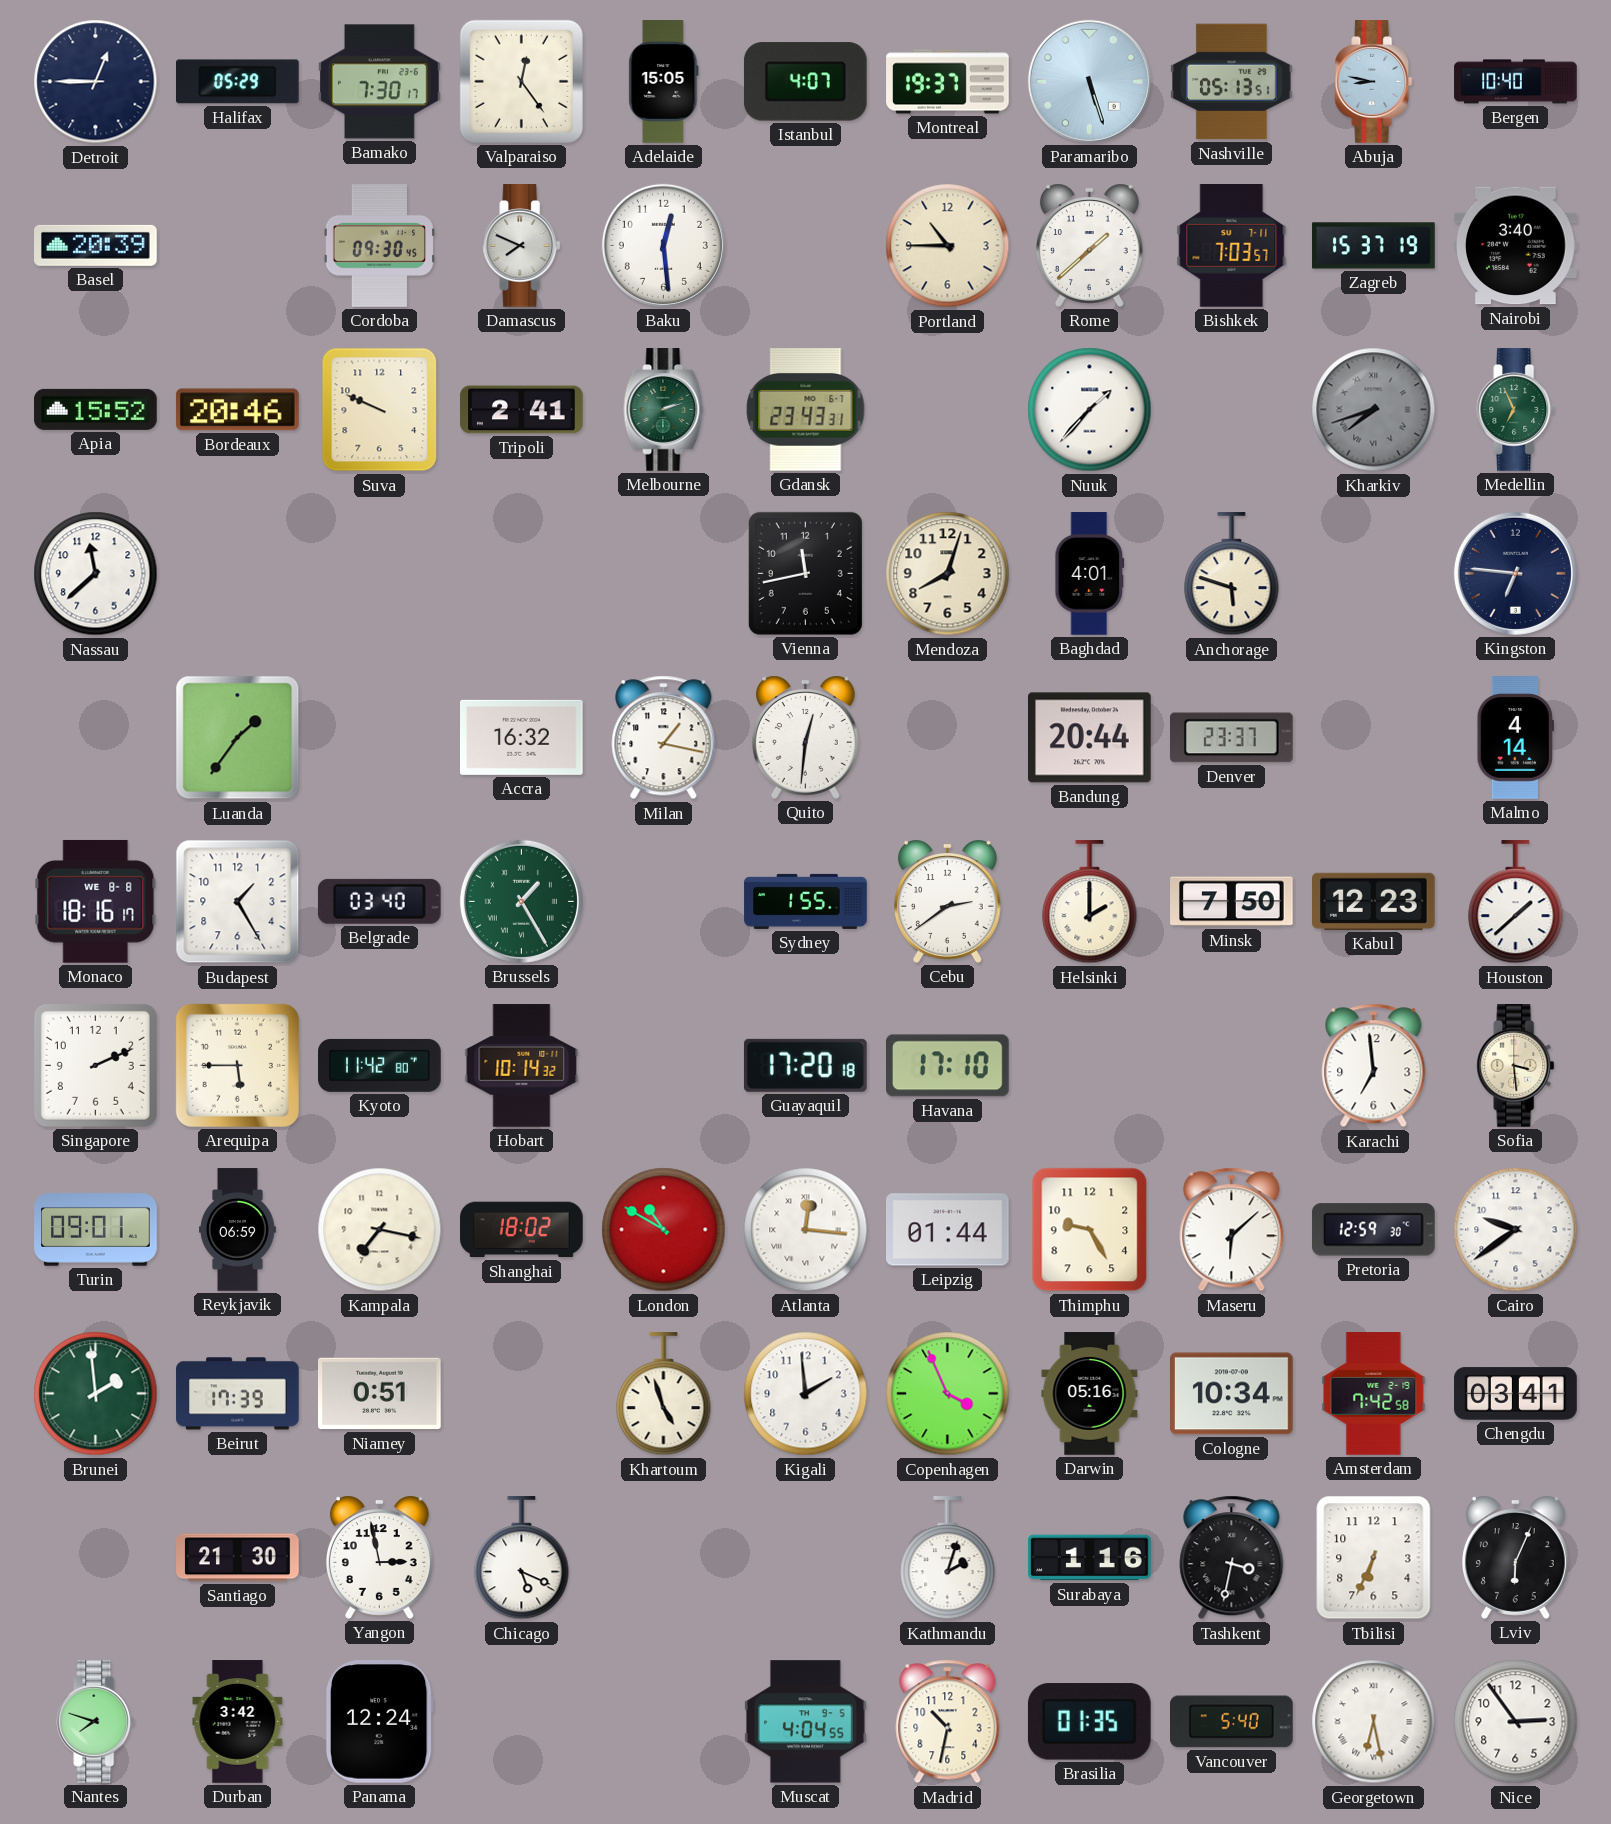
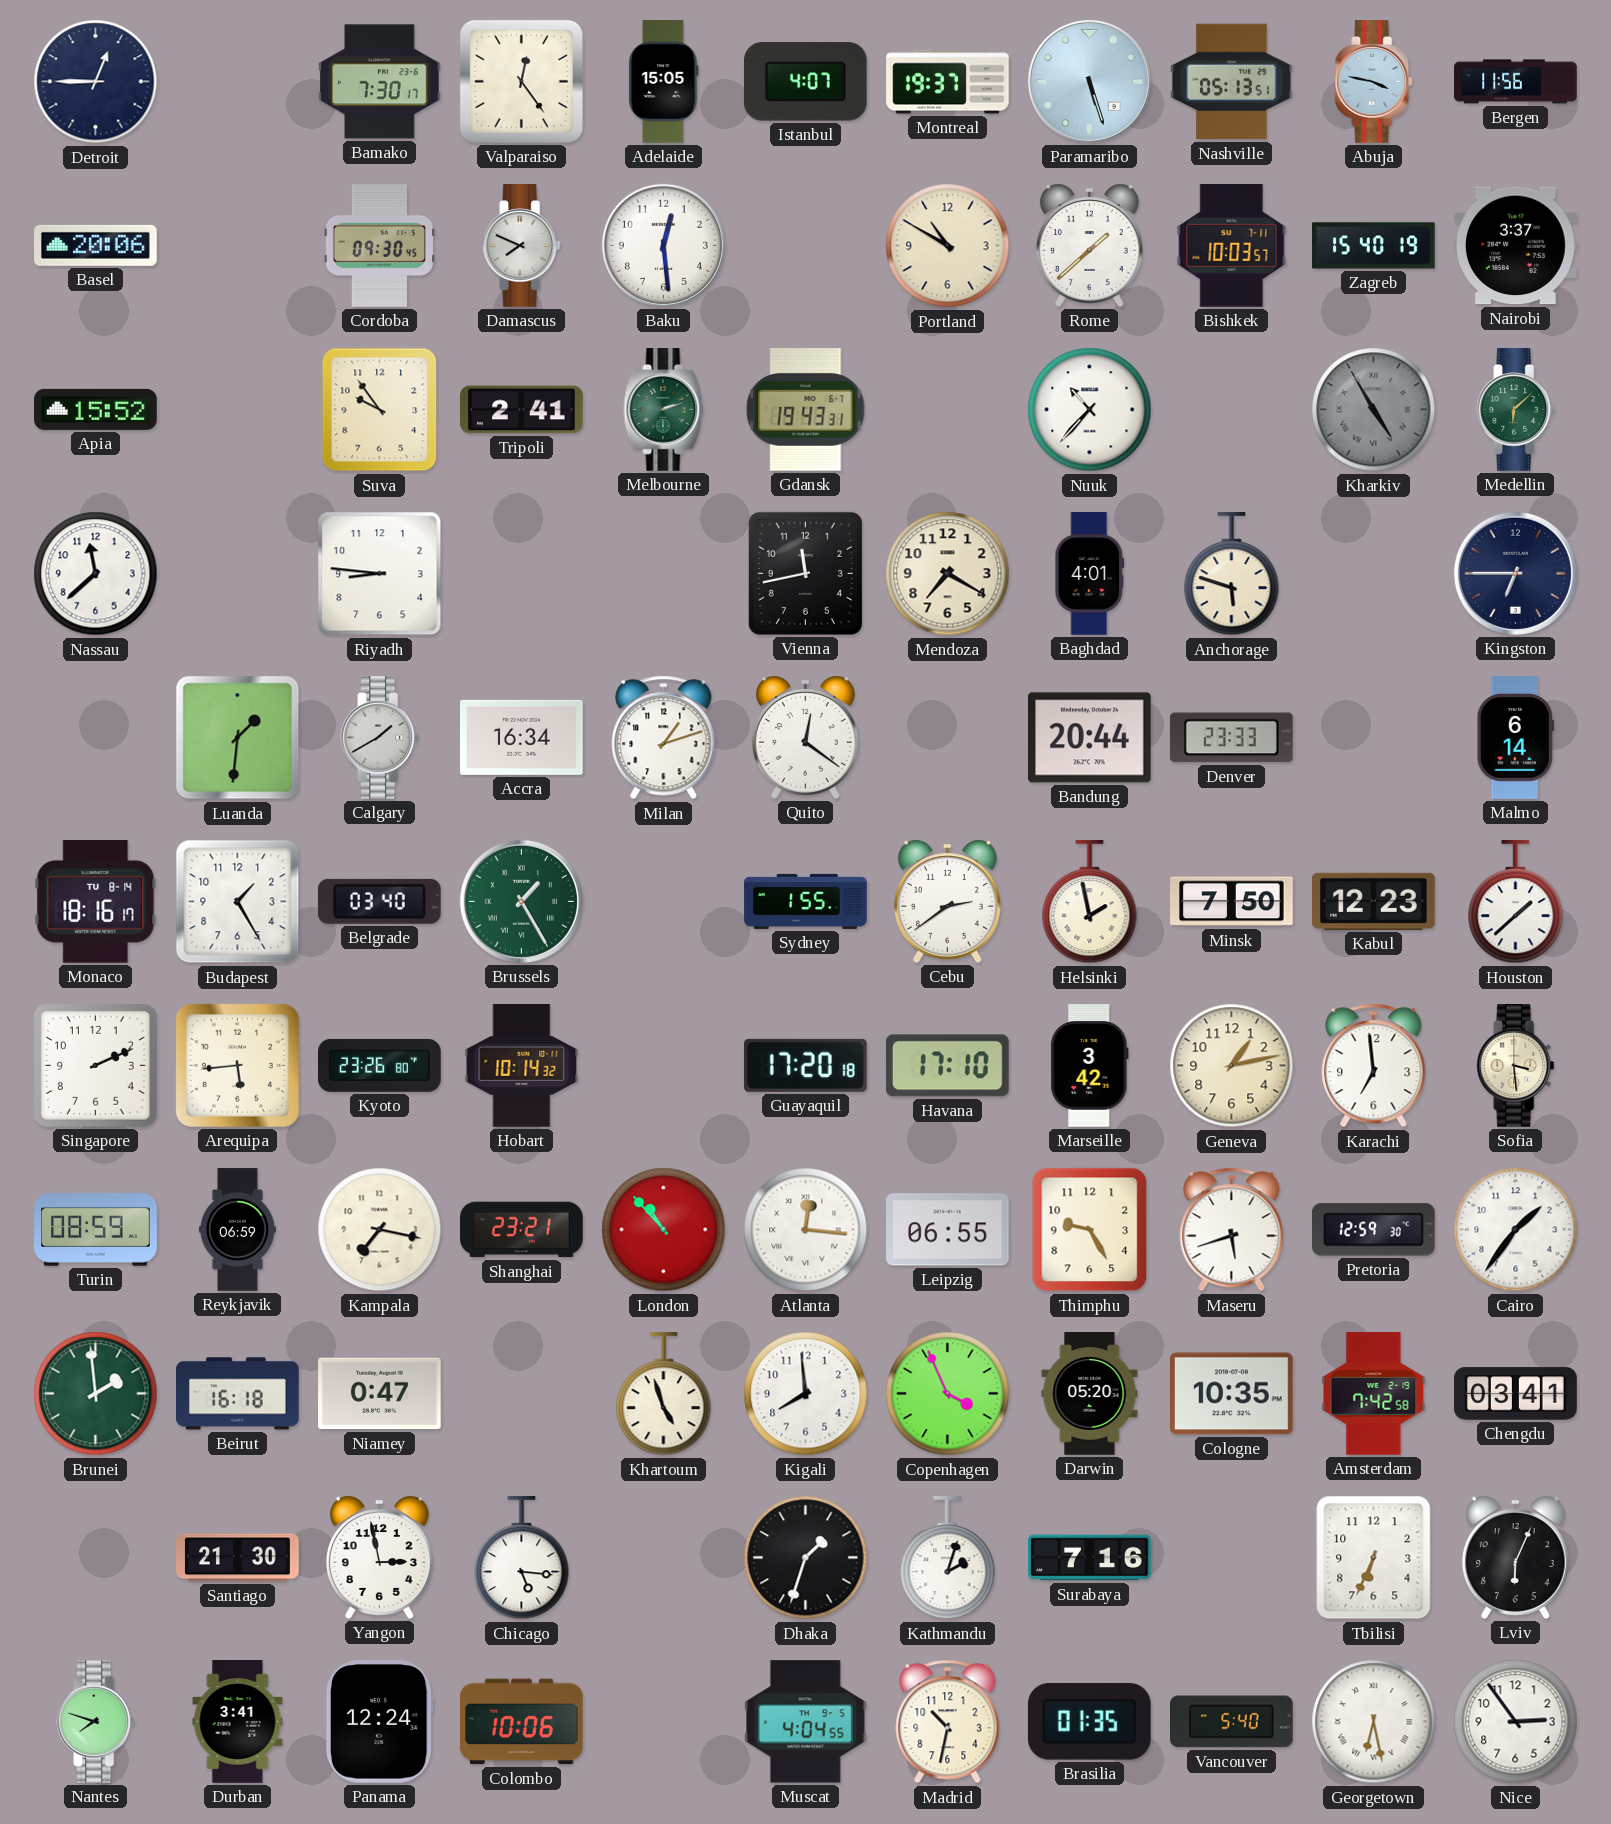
Halifax: 05:29 -> none
Abuja: 8:47 -> 3:47
Bergen: 10:40 -> 11:56
Basel: 20:39 -> 20:06
Portland: 10:45 -> 10:50
Bishkek: 7:03 -> 10:03
Zagreb: 15:37 -> 15:40
Nairobi: 3:40 -> 3:37
Bordeaux: 20:46 -> none
Suva: 9:49 -> 9:54
Gdansk: 23:43 -> 19:43
Nuuk: 1:37 -> 10:37
Kharkiv: 7:42 -> 4:55
Medellin: 6:56 -> 6:08
Riyadh: none -> 8:46
Mendoza: 8:03 -> 7:20
Kingston: 6:46 -> 6:45
Luanda: 1:36 -> 1:31
Calgary: none -> 1:40
Accra: 16:32 -> 16:34
Milan: 1:17 -> 1:12
Quito: 12:31 -> 12:21
Denver: 23:37 -> 23:33
Malmo: 4:14 -> 6:14
Monaco date: WE 8-8 -> TU 8-14
Helsinki: 2:00 -> 1:58
Arequipa: 5:45 -> 5:44
Kyoto: 11:42 -> 23:26
Marseille: none -> 3:42
Geneva: none -> 1:13
Turin: 09:01 -> 08:59
Shanghai: 18:02 -> 23:21
London: 10:50 -> 10:53
Leipzig: 01:44 -> 06:55
Maseru: 6:08 -> 5:42
Cairo: 9:39 -> 1:36
Beirut: 17:39 -> 16:18
Niamey: 0:51 -> 0:47
Kigali: 1:59 -> 7:59
Darwin: 05:16 -> 05:20
Cologne: 10:34 -> 10:35
Chicago: 5:19 -> 5:16
Dhaka: none -> 1:33
Surabaya: 1:16 -> 7:16
Tashkent: 3:32 -> none
Durban: 3:42 -> 3:41
Colombo: none -> 10:06
